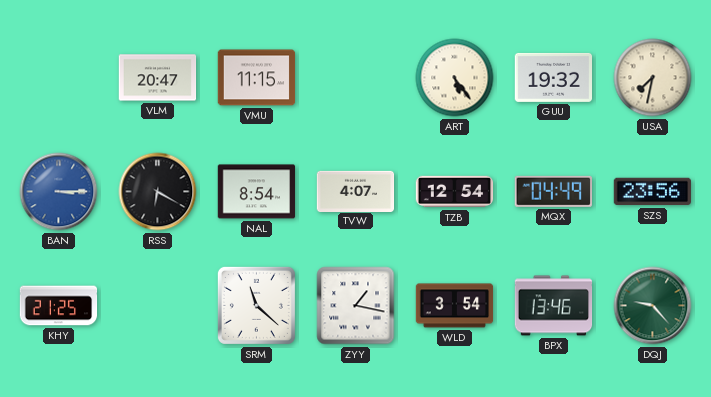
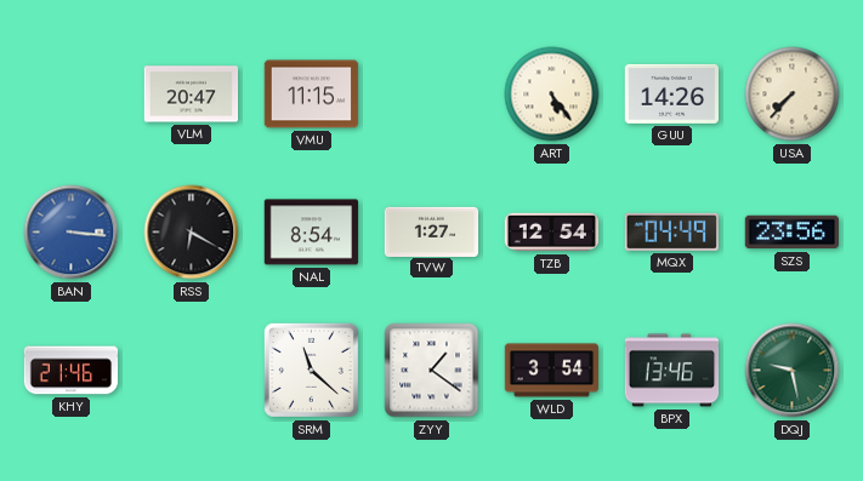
GUU: 19:32 -> 14:26
USA: 7:32 -> 7:37
BAN: 3:15 -> 3:16
TVW: 4:07 -> 1:27
KHY: 21:25 -> 21:46
ZYY: 1:17 -> 1:21
DQJ: 9:23 -> 9:28
